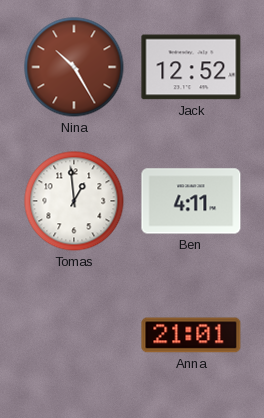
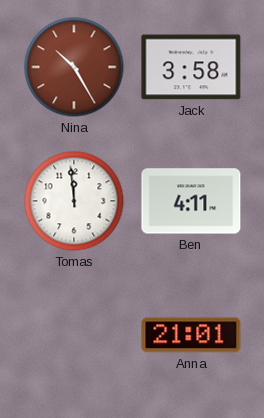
Jack: 12:52 -> 3:58
Tomas: 12:59 -> 11:59
